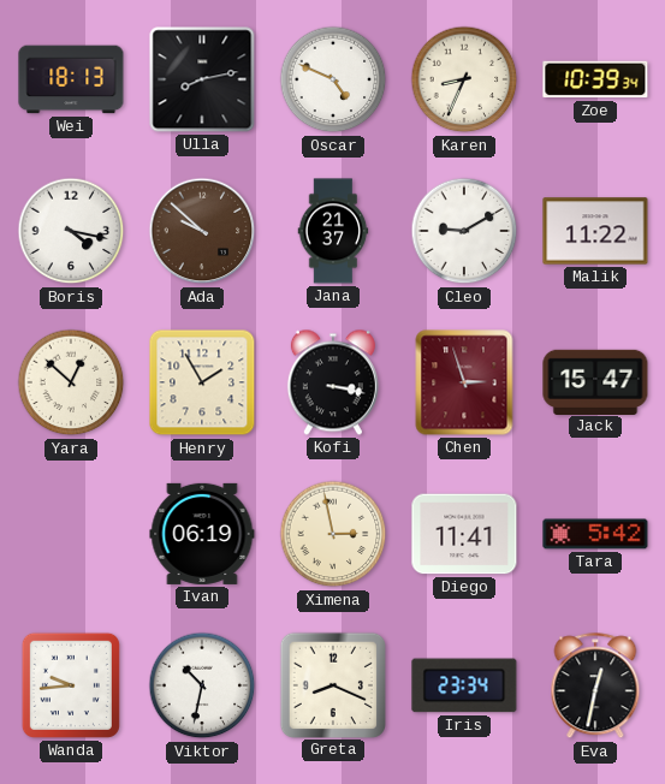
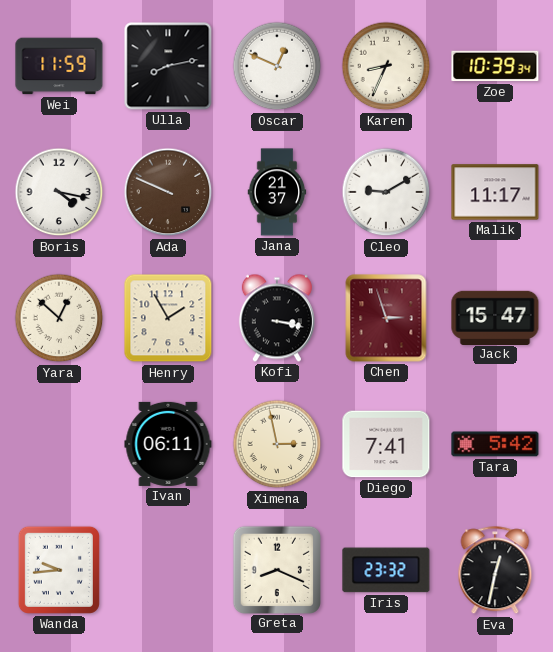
Wei: 18:13 -> 11:59
Oscar: 4:49 -> 12:49
Ada: 9:52 -> 9:49
Malik: 11:22 -> 11:17
Ivan: 06:19 -> 06:11
Diego: 11:41 -> 7:41
Viktor: 10:32 -> none
Iris: 23:34 -> 23:32
